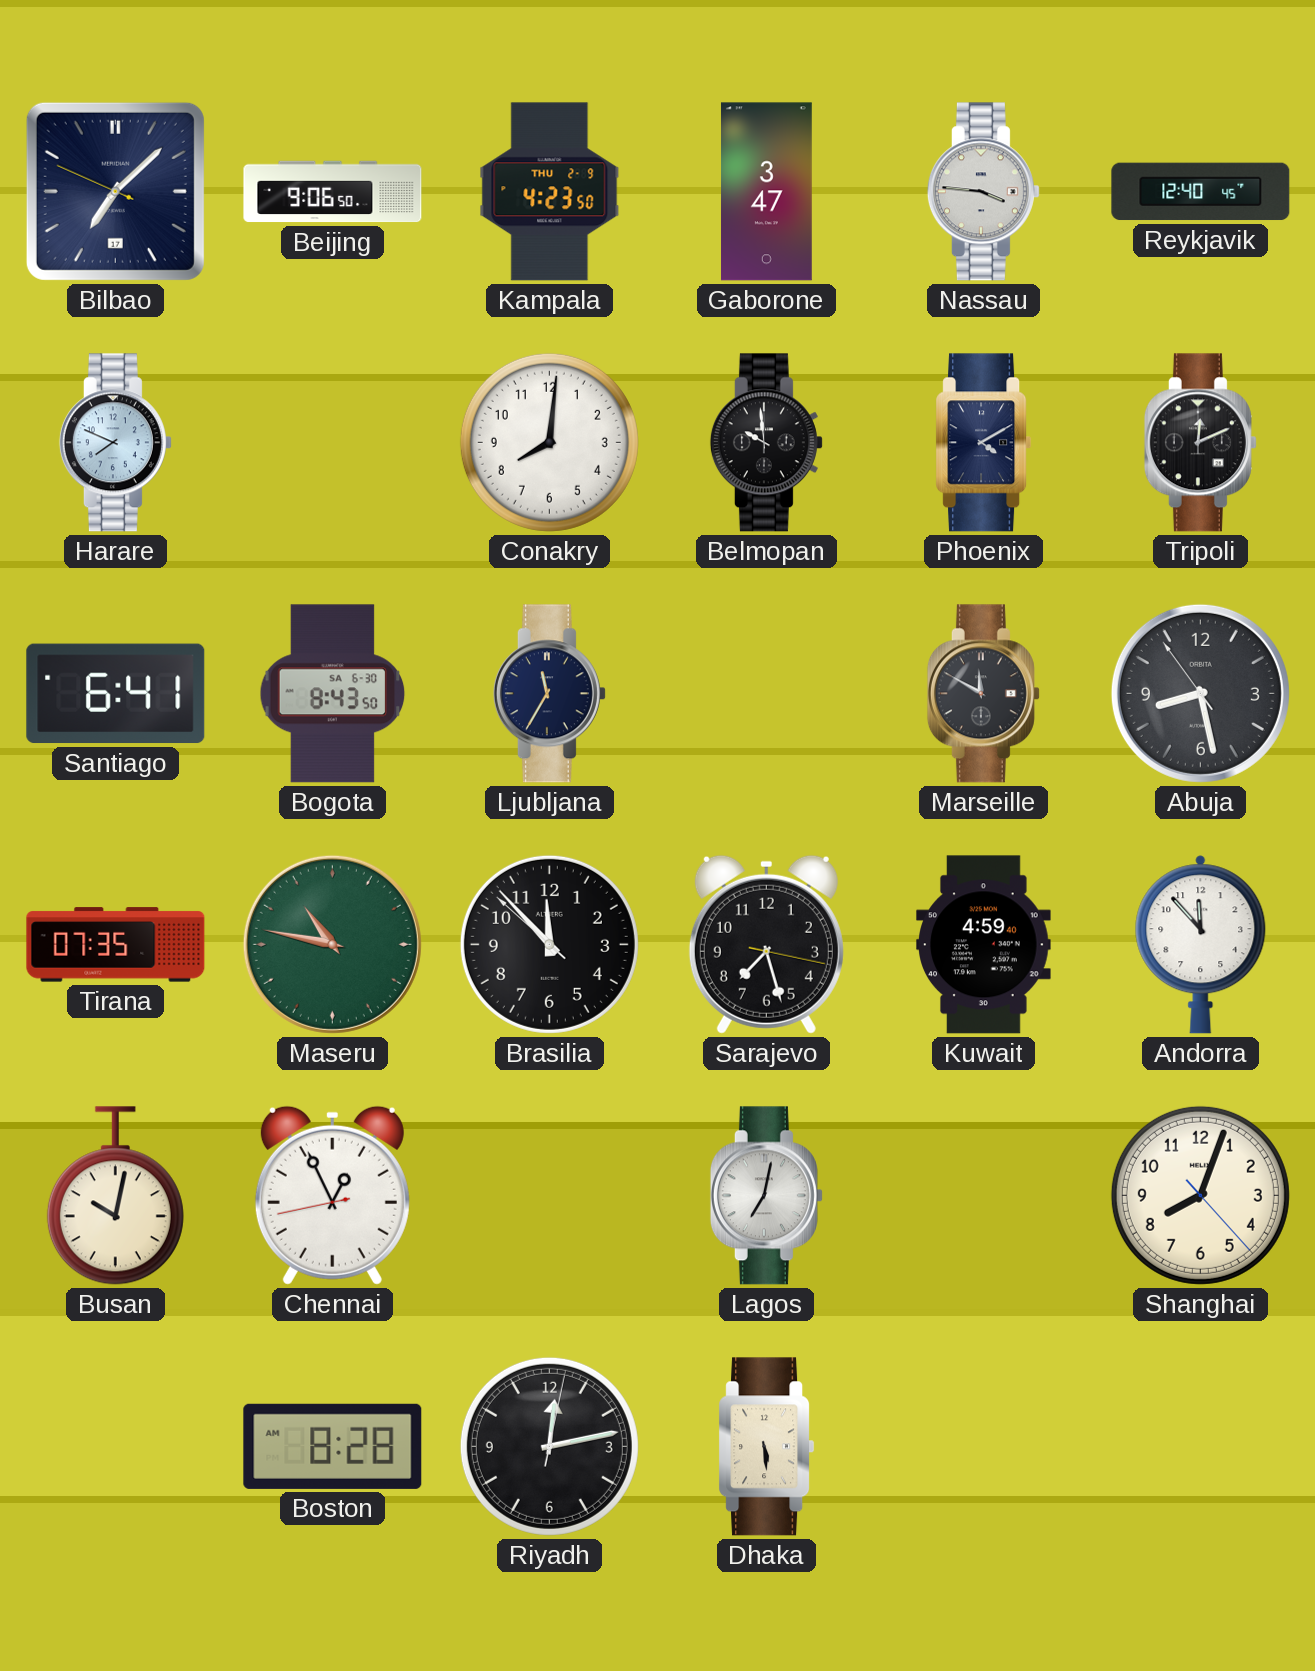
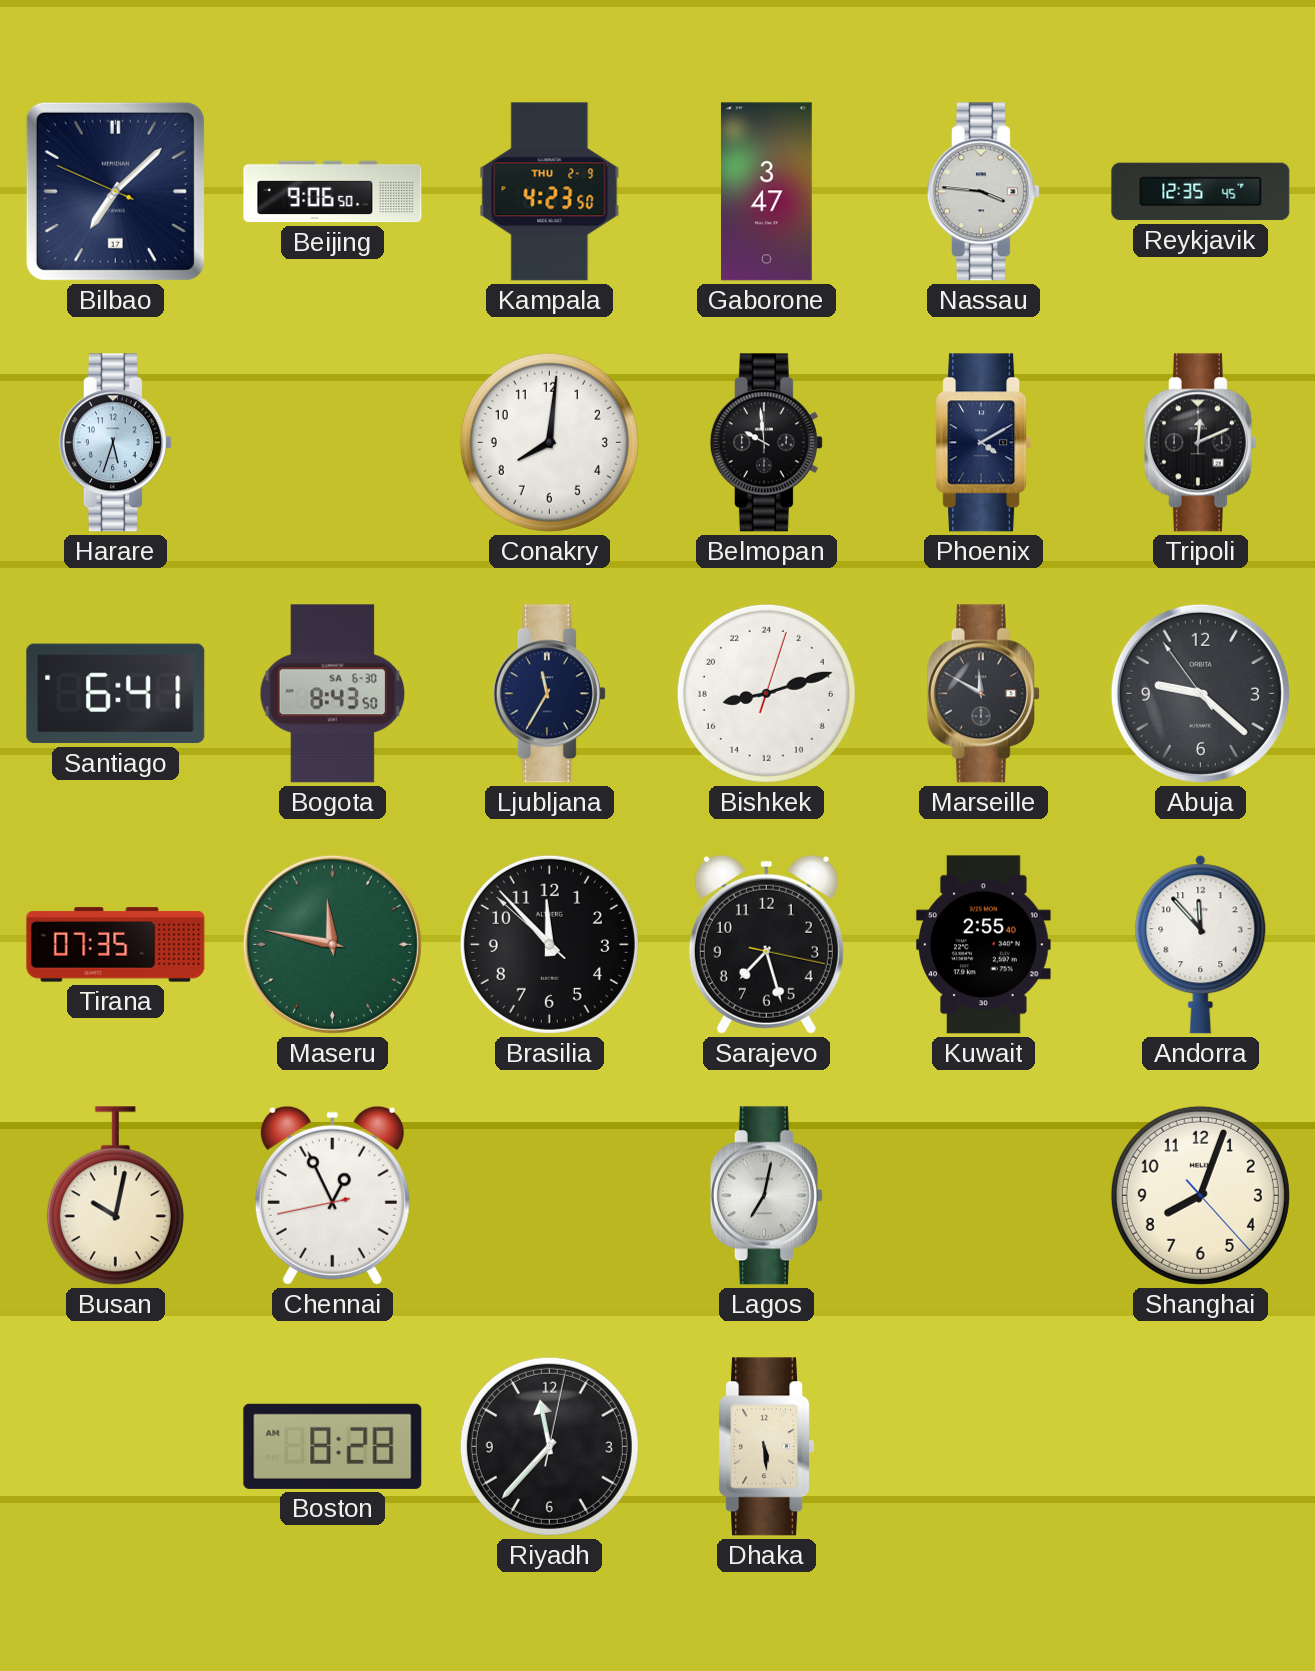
Reykjavik: 12:40 -> 12:35
Harare: 7:49 -> 5:33
Bishkek: none -> 17:12
Abuja: 8:27 -> 9:21
Maseru: 10:47 -> 11:47
Kuwait: 4:59 -> 2:55
Riyadh: 12:13 -> 11:37
